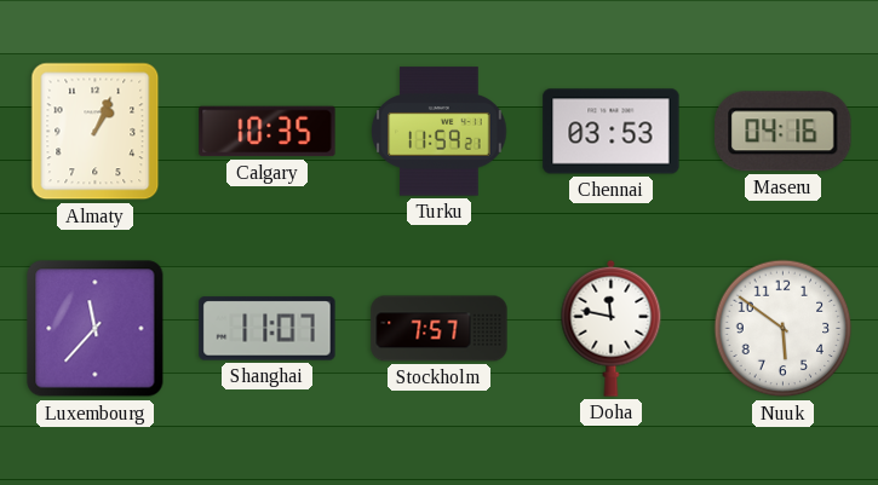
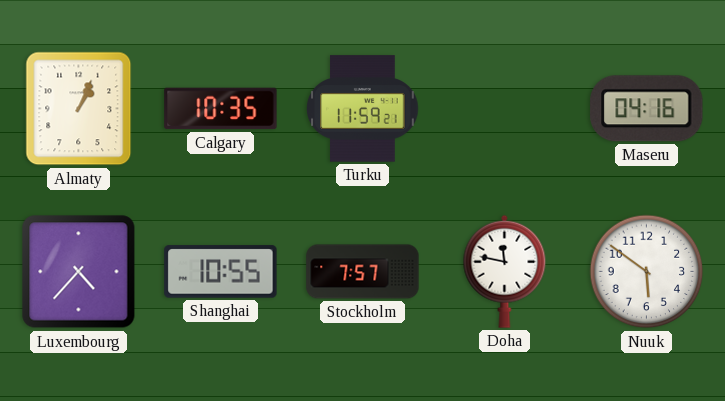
Chennai: 03:53 -> none
Luxembourg: 11:37 -> 4:37
Shanghai: 11:07 -> 10:55
